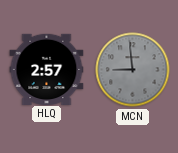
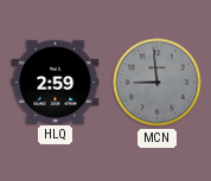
HLQ: 2:57 -> 2:59
